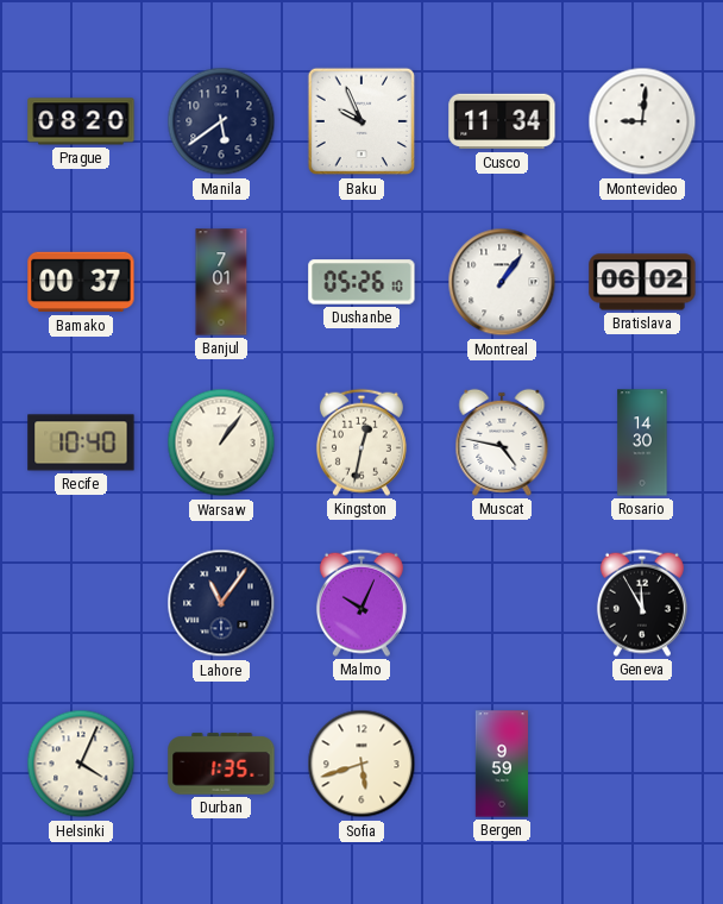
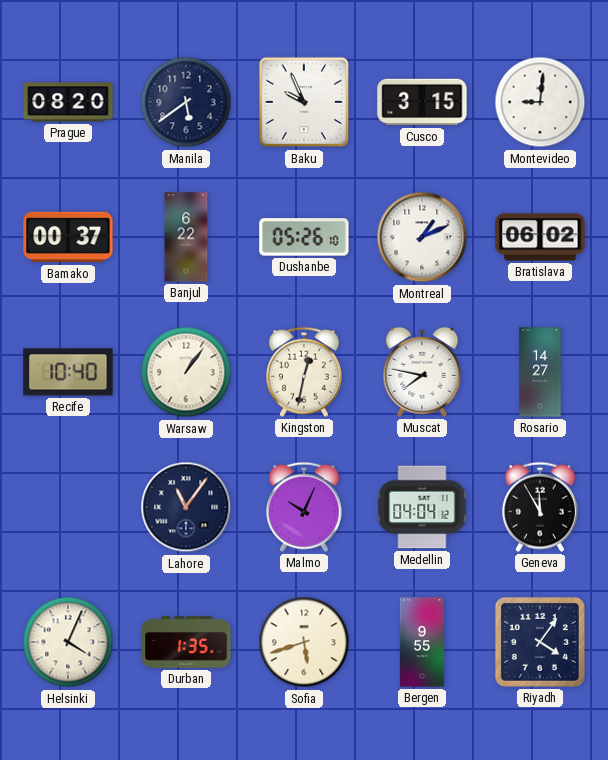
Cusco: 11:34 -> 3:15
Banjul: 7:01 -> 6:22
Montreal: 1:06 -> 1:11
Muscat: 4:47 -> 7:47
Rosario: 14:30 -> 14:27
Medellin: none -> 04:04
Bergen: 9:59 -> 9:55
Riyadh: none -> 4:06
